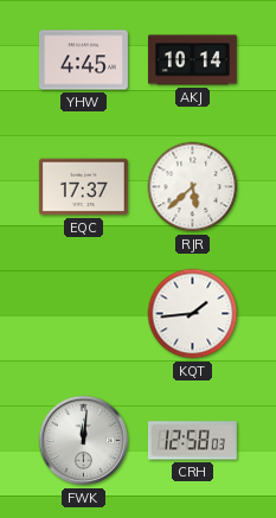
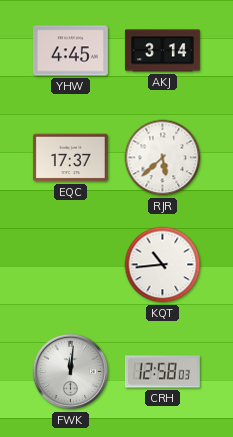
AKJ: 10:14 -> 3:14
KQT: 1:44 -> 10:44
